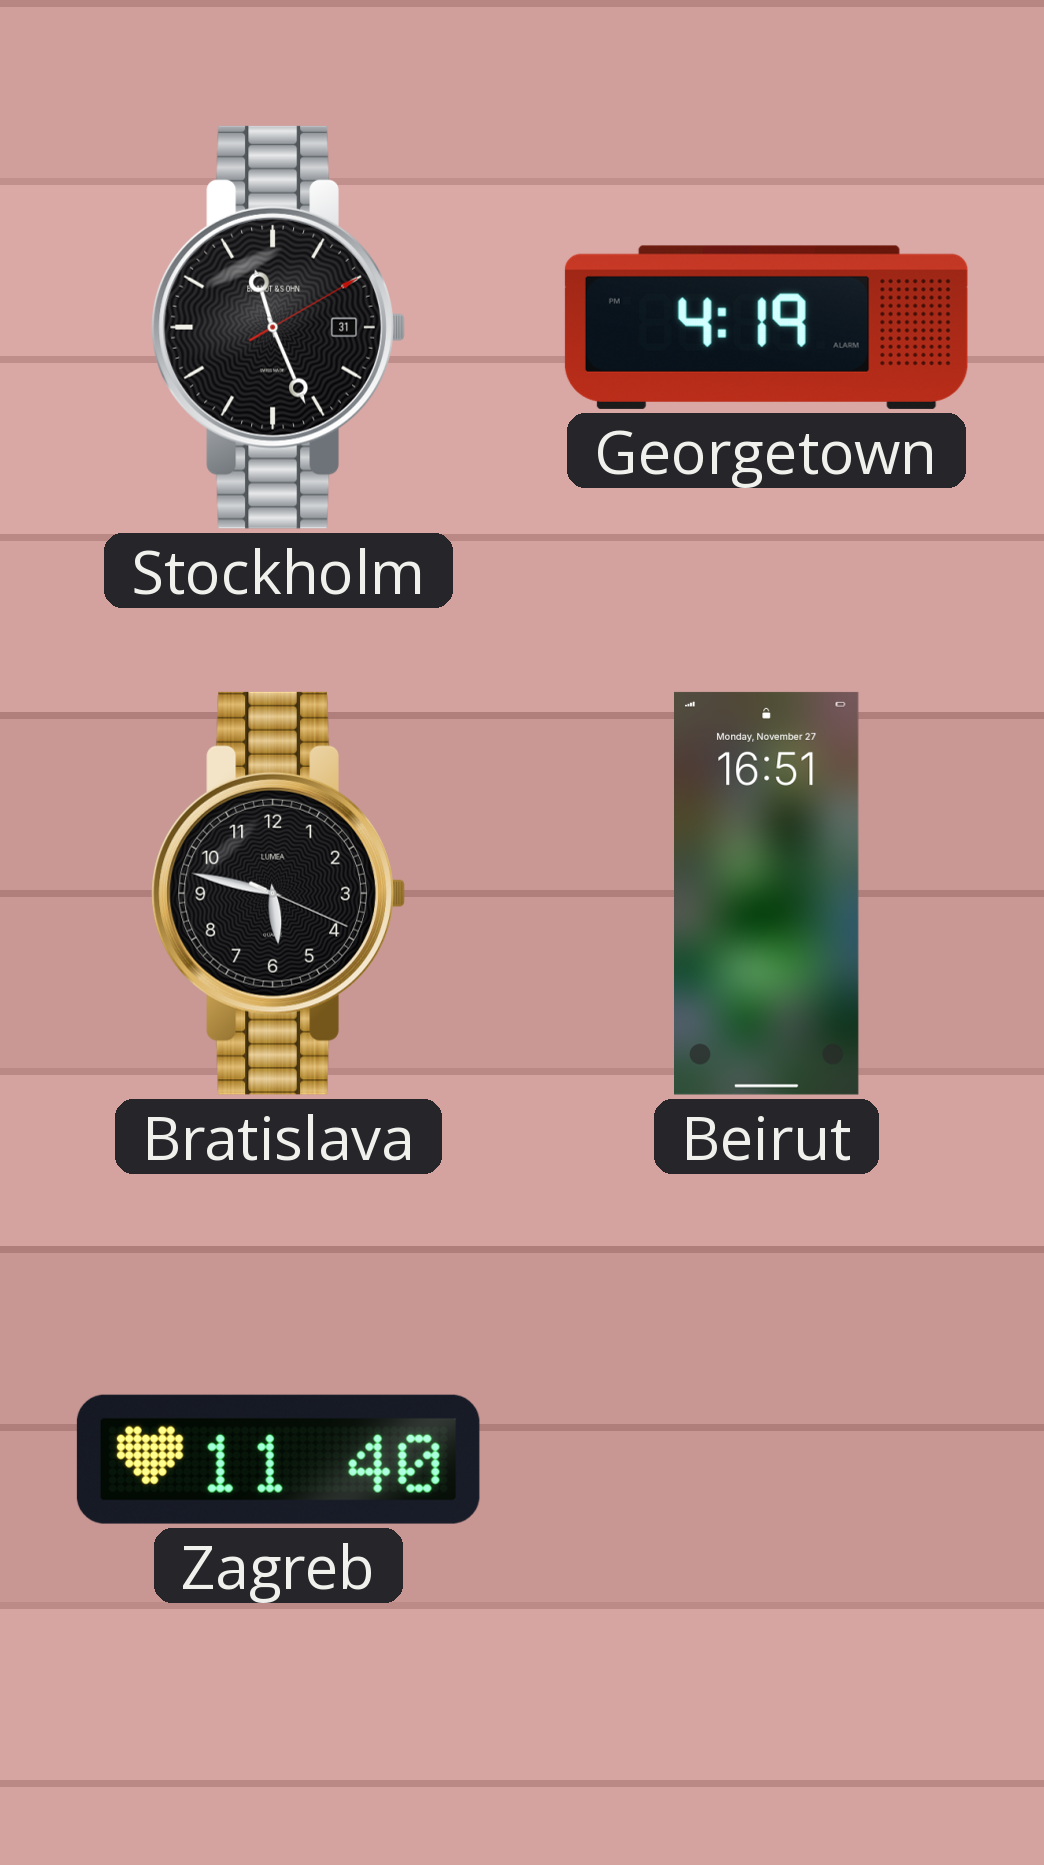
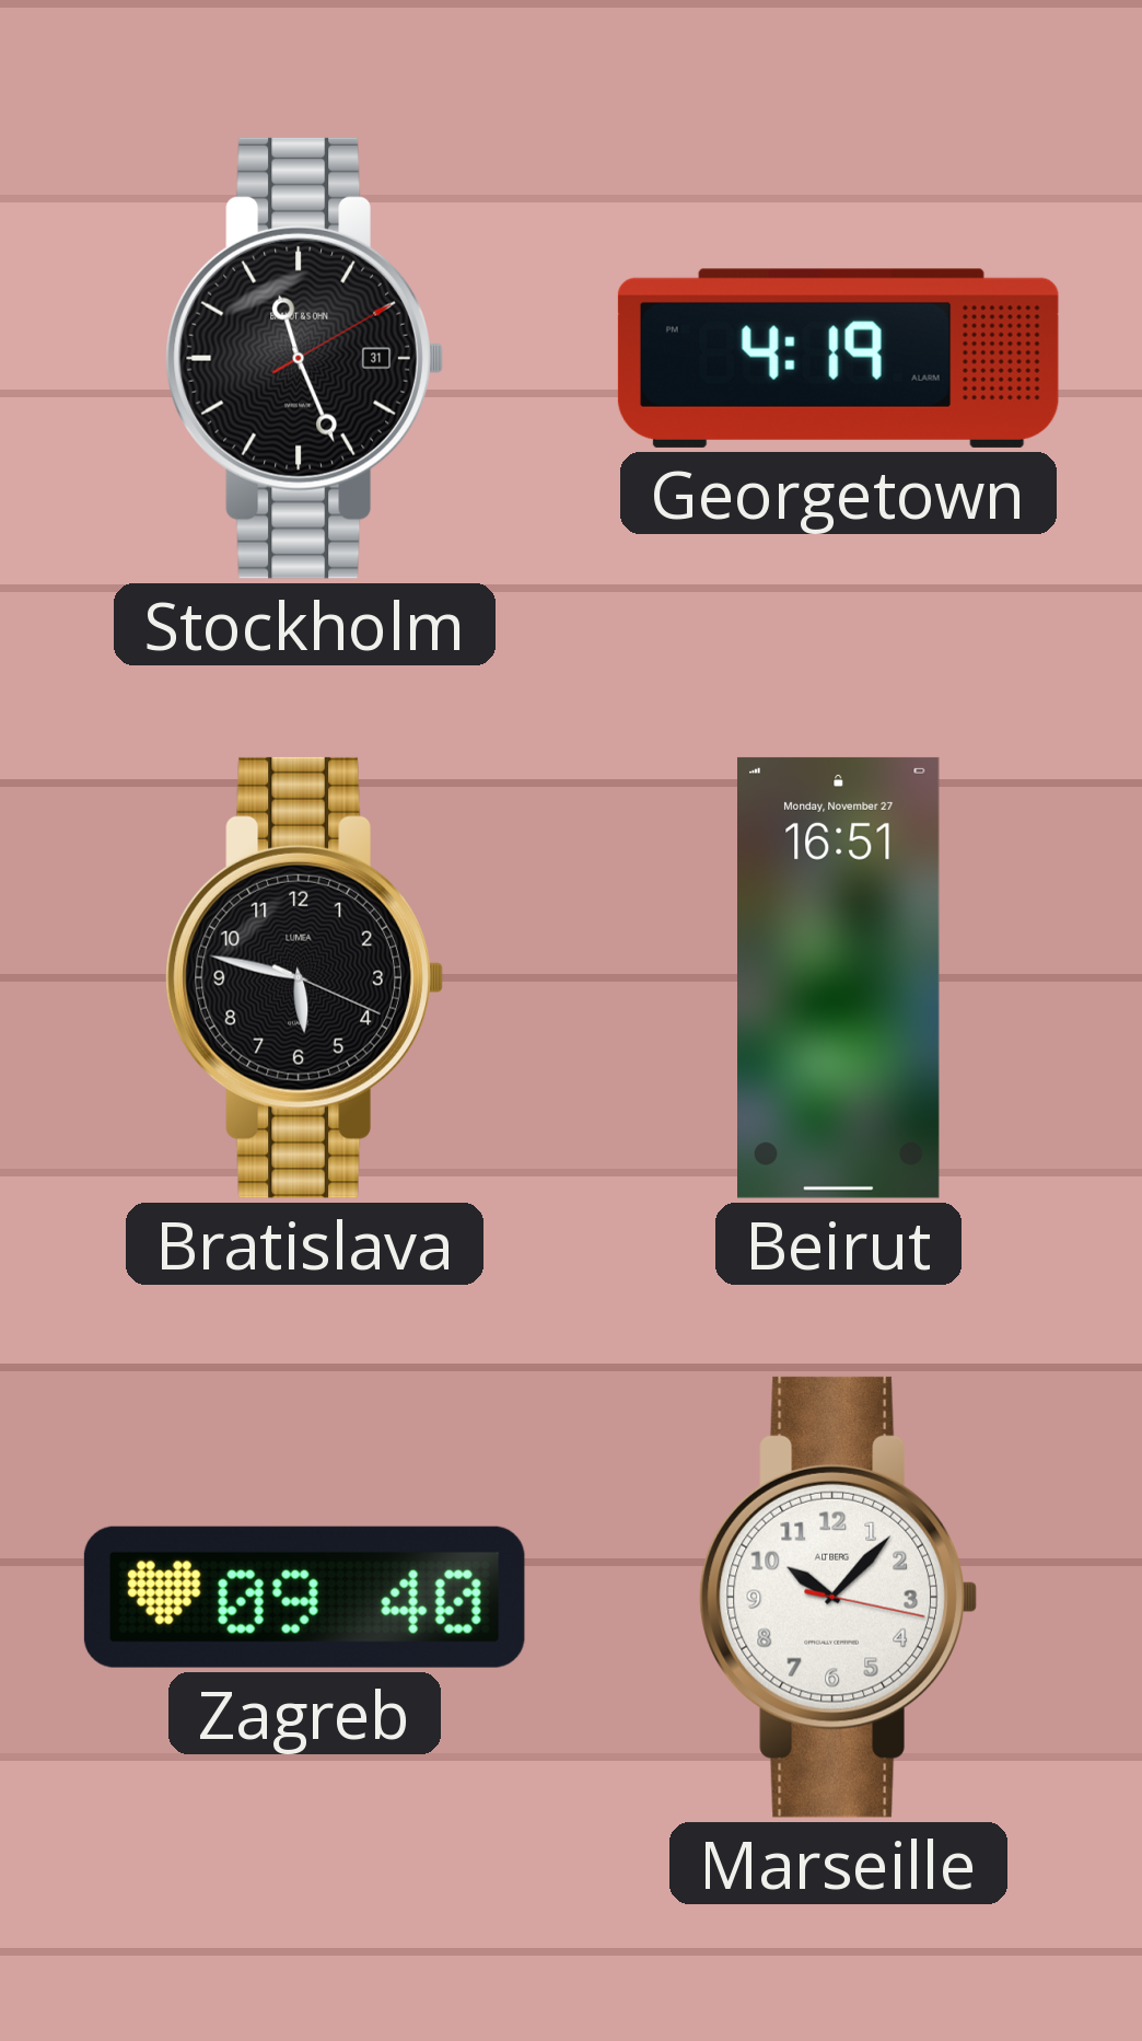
Zagreb: 11:40 -> 09:40
Marseille: none -> 10:07
